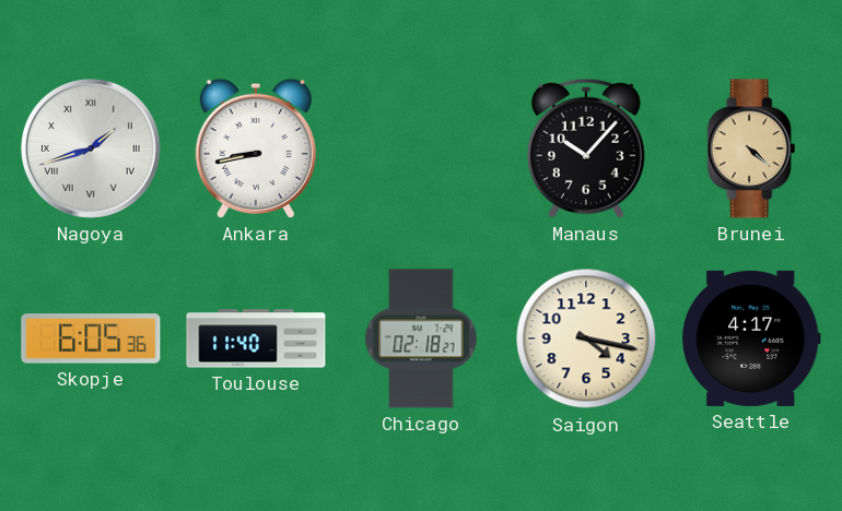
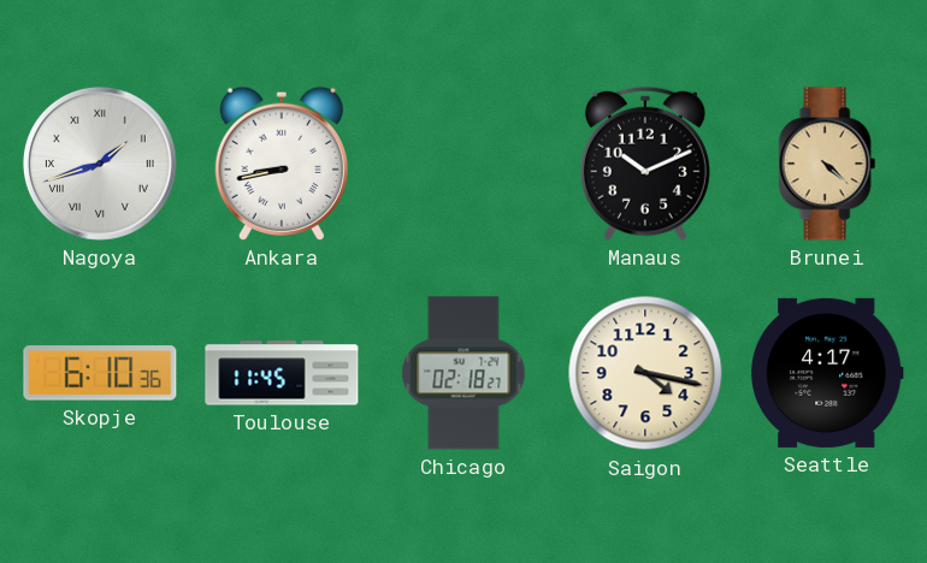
Manaus: 10:07 -> 10:11
Skopje: 6:05 -> 6:10
Toulouse: 11:40 -> 11:45
